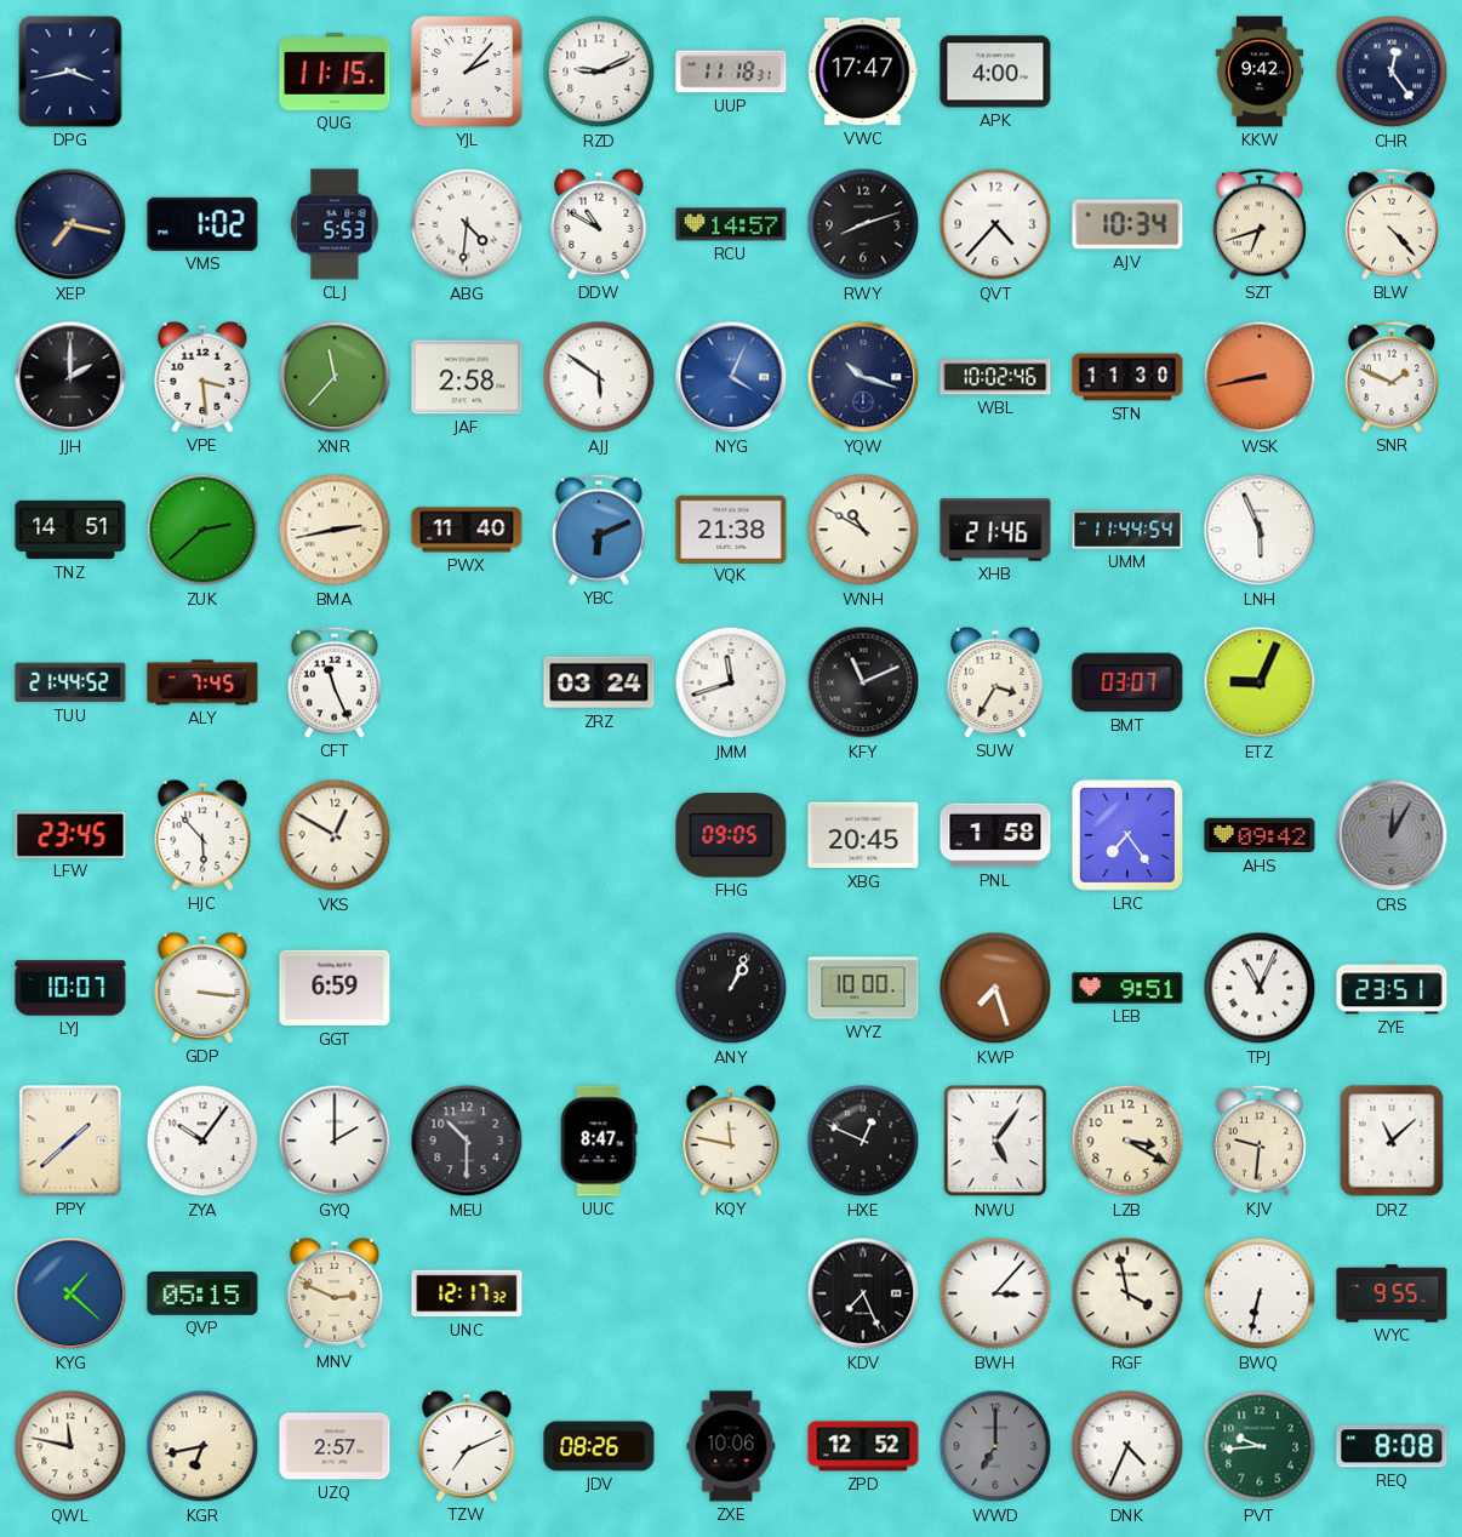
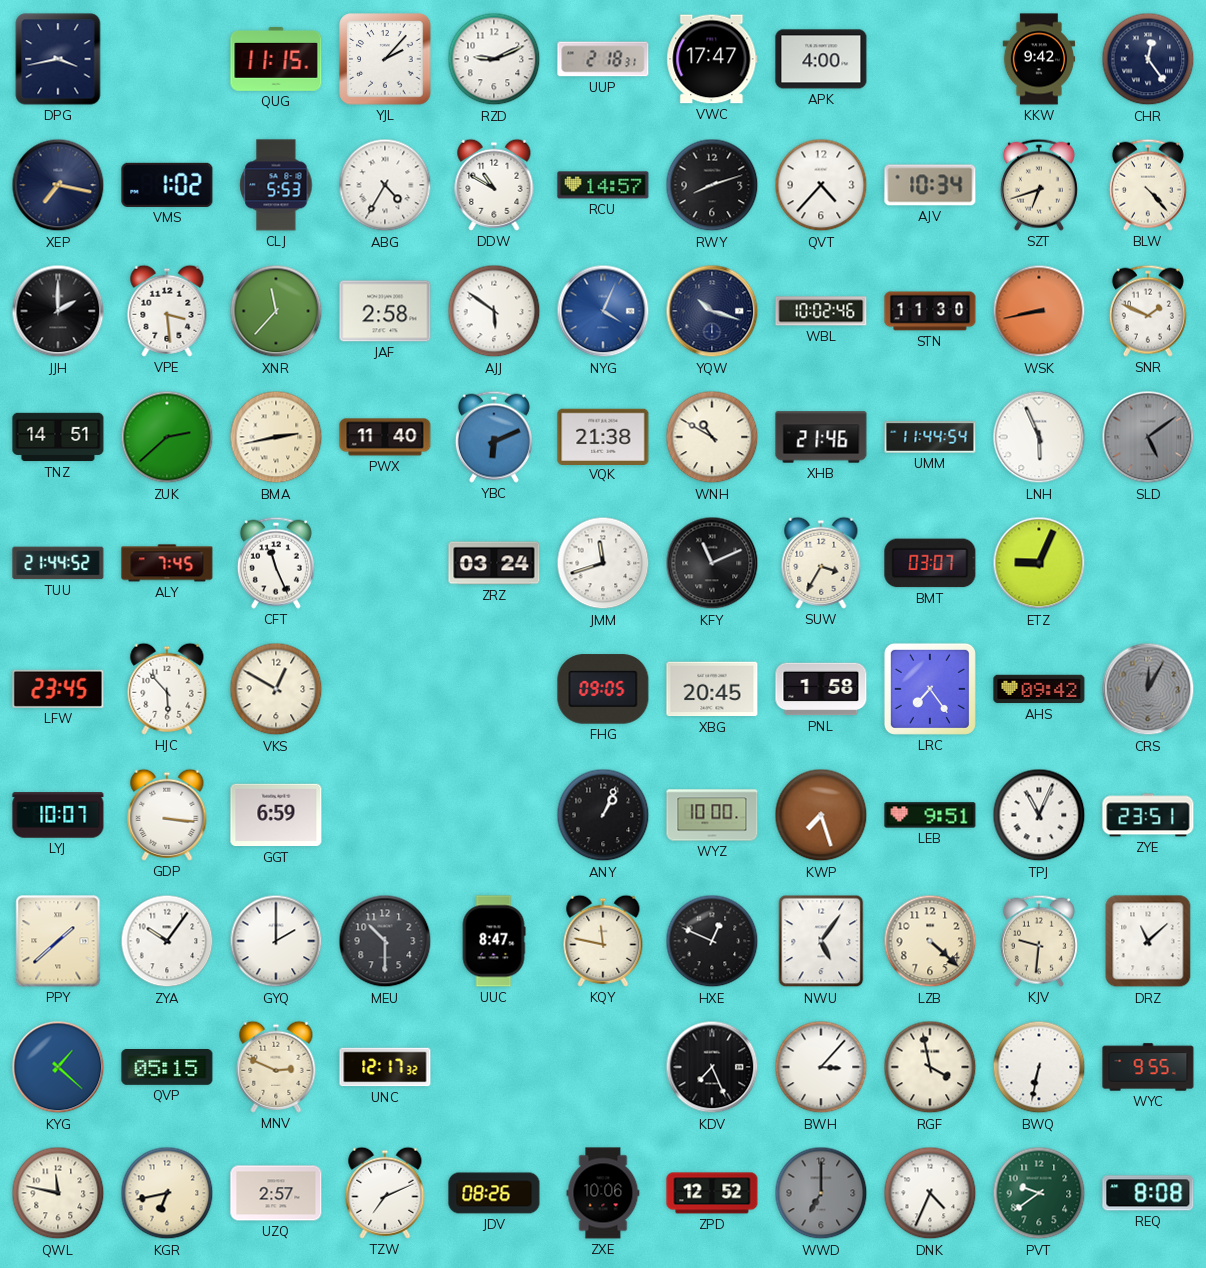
UUP: 11:18 -> 2:18
ABG: 4:31 -> 4:35
SLD: none -> 5:09
LZB: 3:20 -> 4:22
PVT: 9:44 -> 9:39
